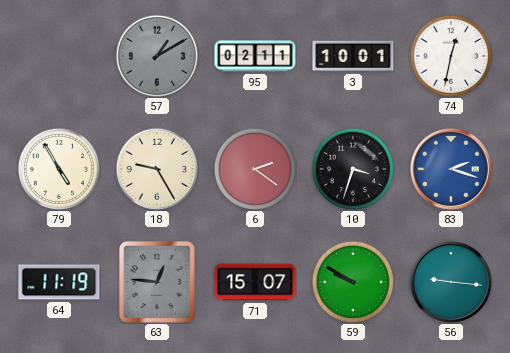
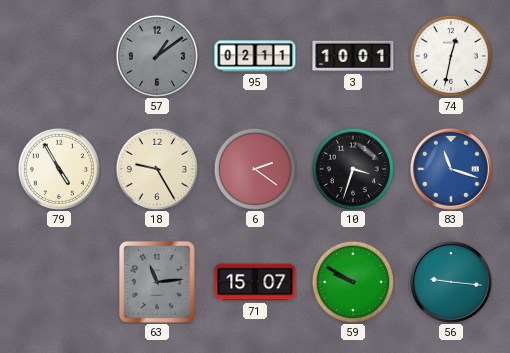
57: 1:10 -> 1:09
83: 2:18 -> 11:18
64: 11:19 -> none
63: 12:46 -> 11:14
